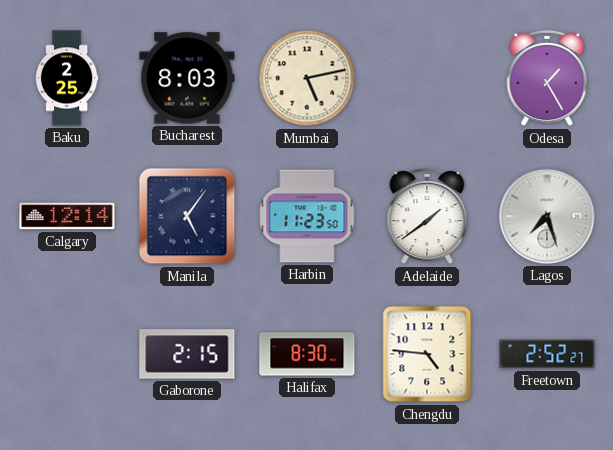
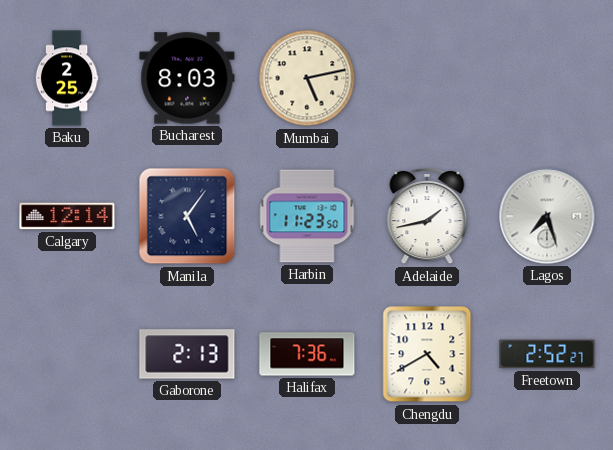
Odesa: 1:25 -> none
Adelaide: 1:39 -> 1:43
Gaborone: 2:15 -> 2:13
Halifax: 8:30 -> 7:36
Chengdu: 4:46 -> 4:40
